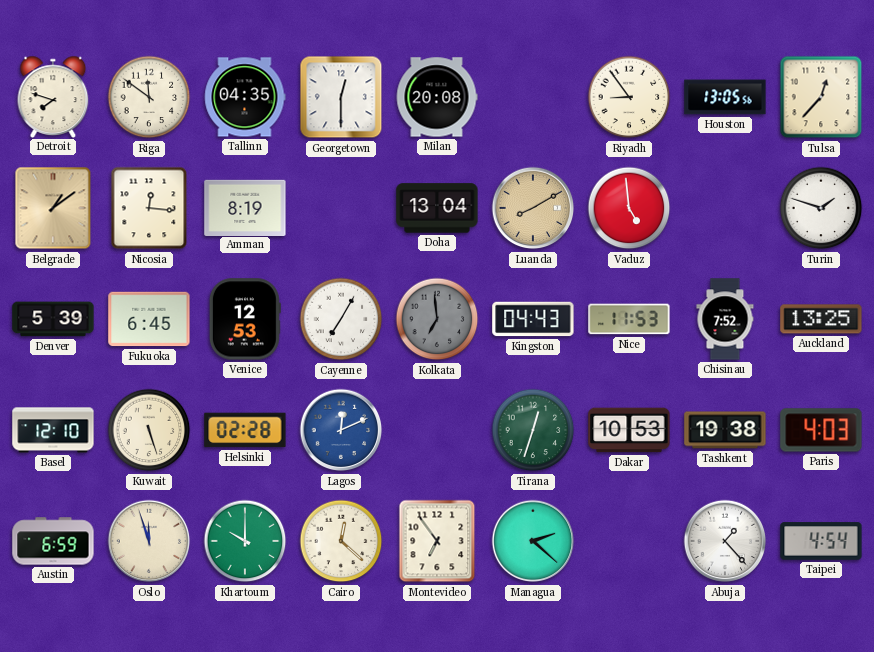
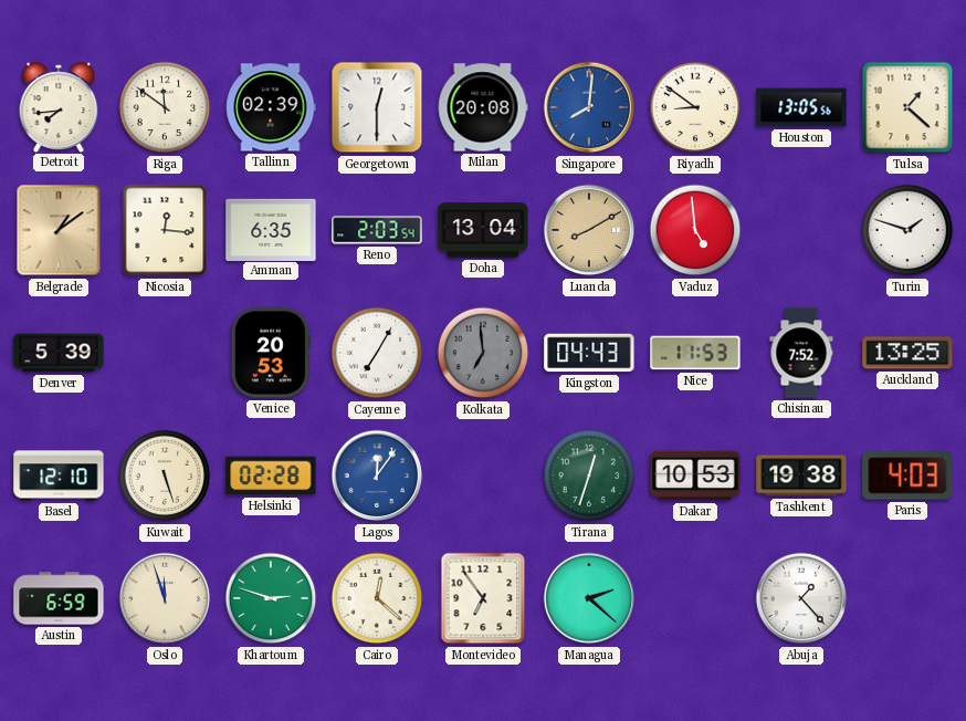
Detroit: 7:48 -> 7:44
Tallinn: 04:35 -> 02:39
Singapore: none -> 8:01
Riyadh: 8:54 -> 8:51
Tulsa: 12:37 -> 1:22
Amman: 8:19 -> 6:35
Reno: none -> 2:03
Fukuoka: 6:45 -> none
Venice: 12:53 -> 20:53
Lagos: 12:11 -> 12:06
Khartoum: 10:00 -> 2:48
Taipei: 4:54 -> none
